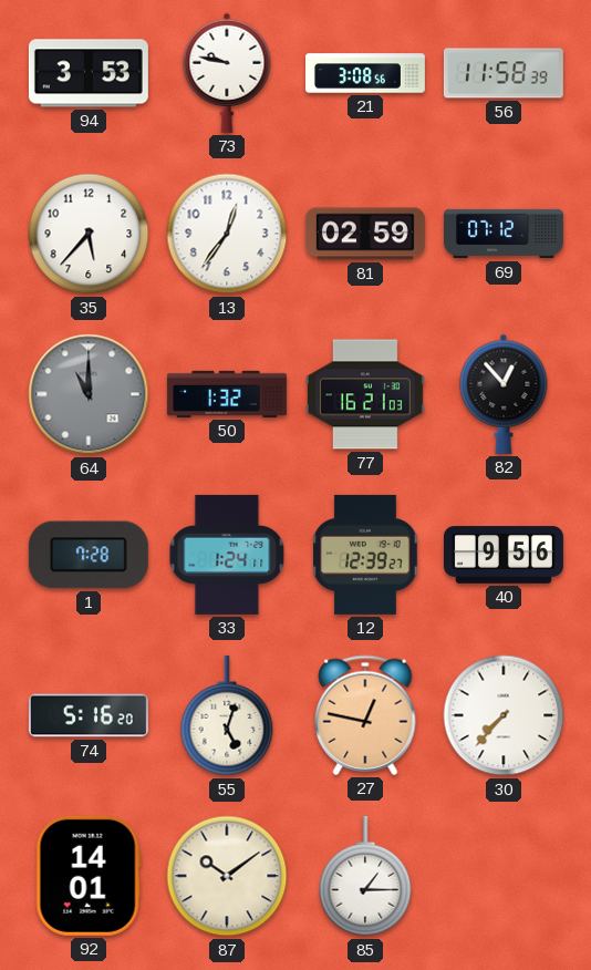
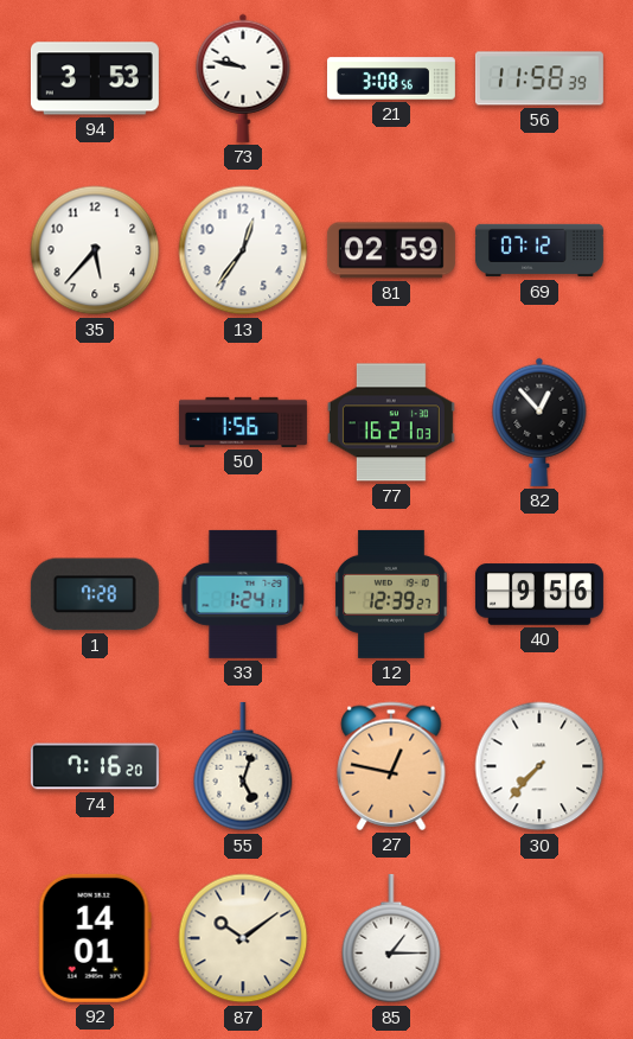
64: 11:00 -> none
50: 1:32 -> 1:56
74: 5:16 -> 7:16
